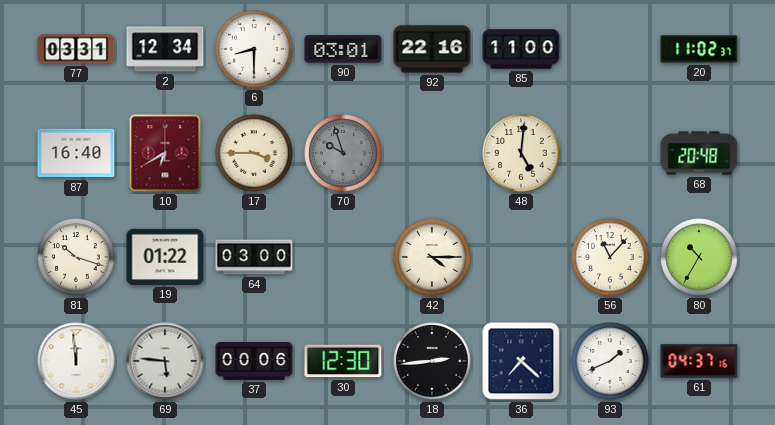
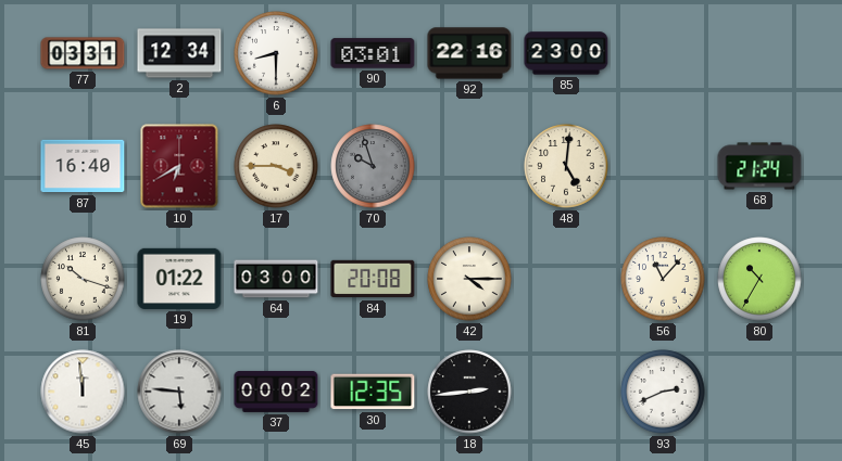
85: 11:00 -> 23:00
20: 11:02 -> none
68: 20:48 -> 21:24
84: none -> 20:08
37: 00:06 -> 00:02
30: 12:30 -> 12:35
36: 7:22 -> none
93: 1:41 -> 2:41
61: 04:37 -> none
